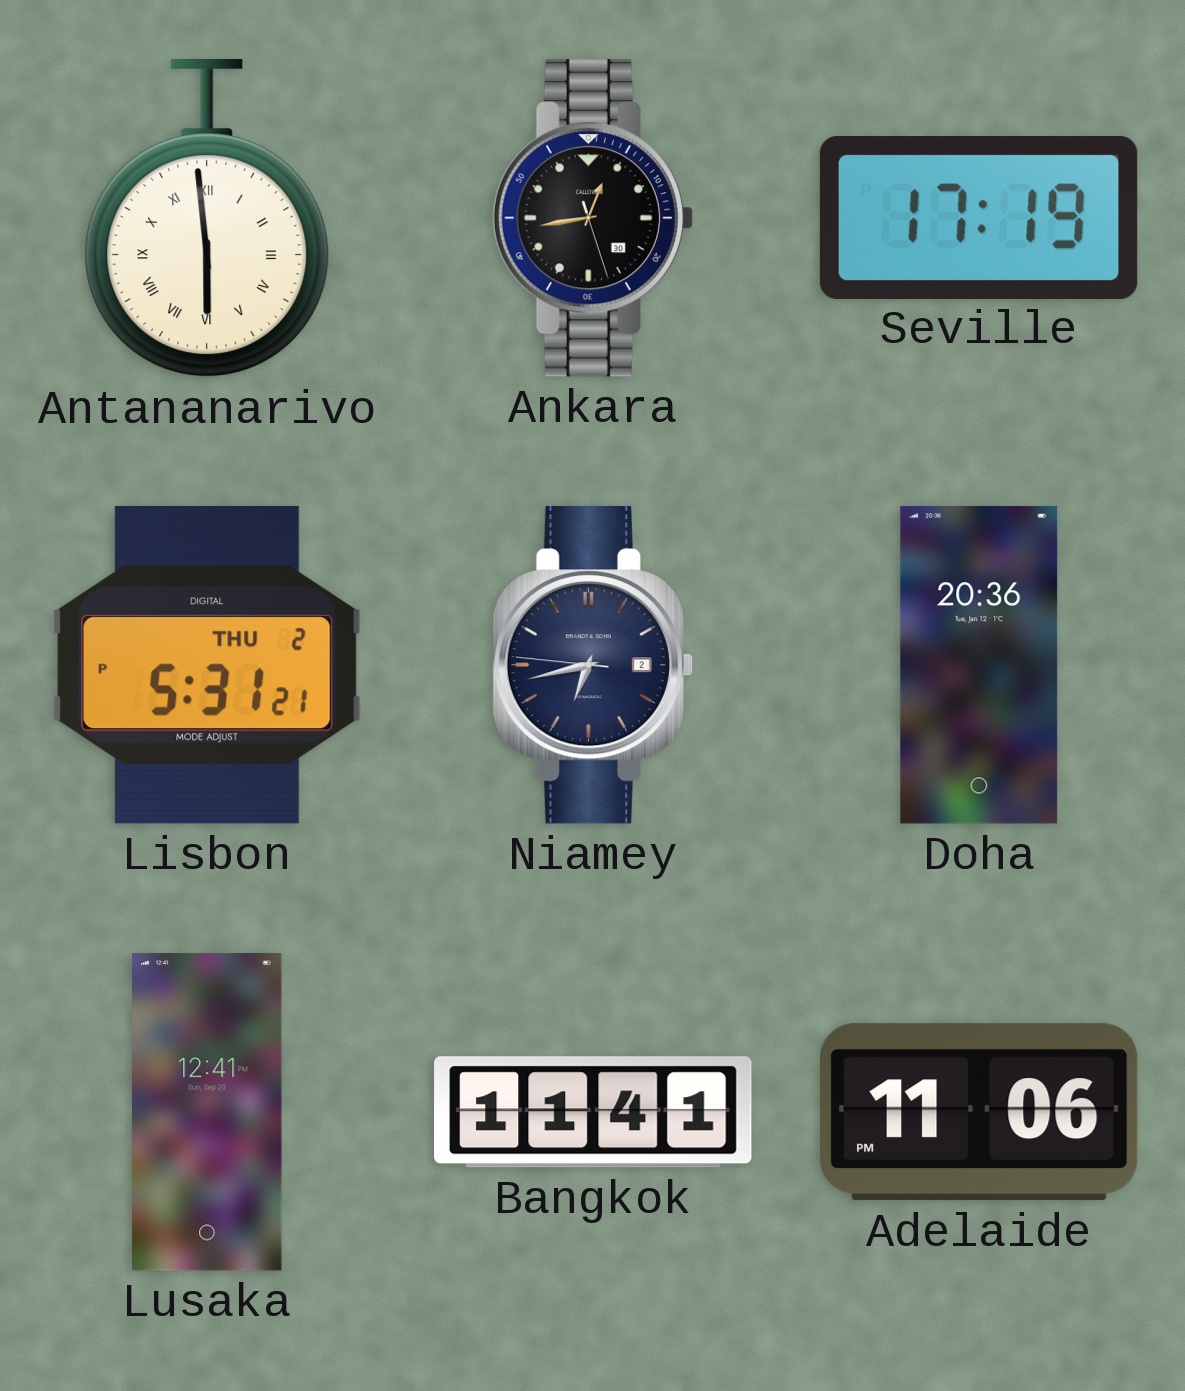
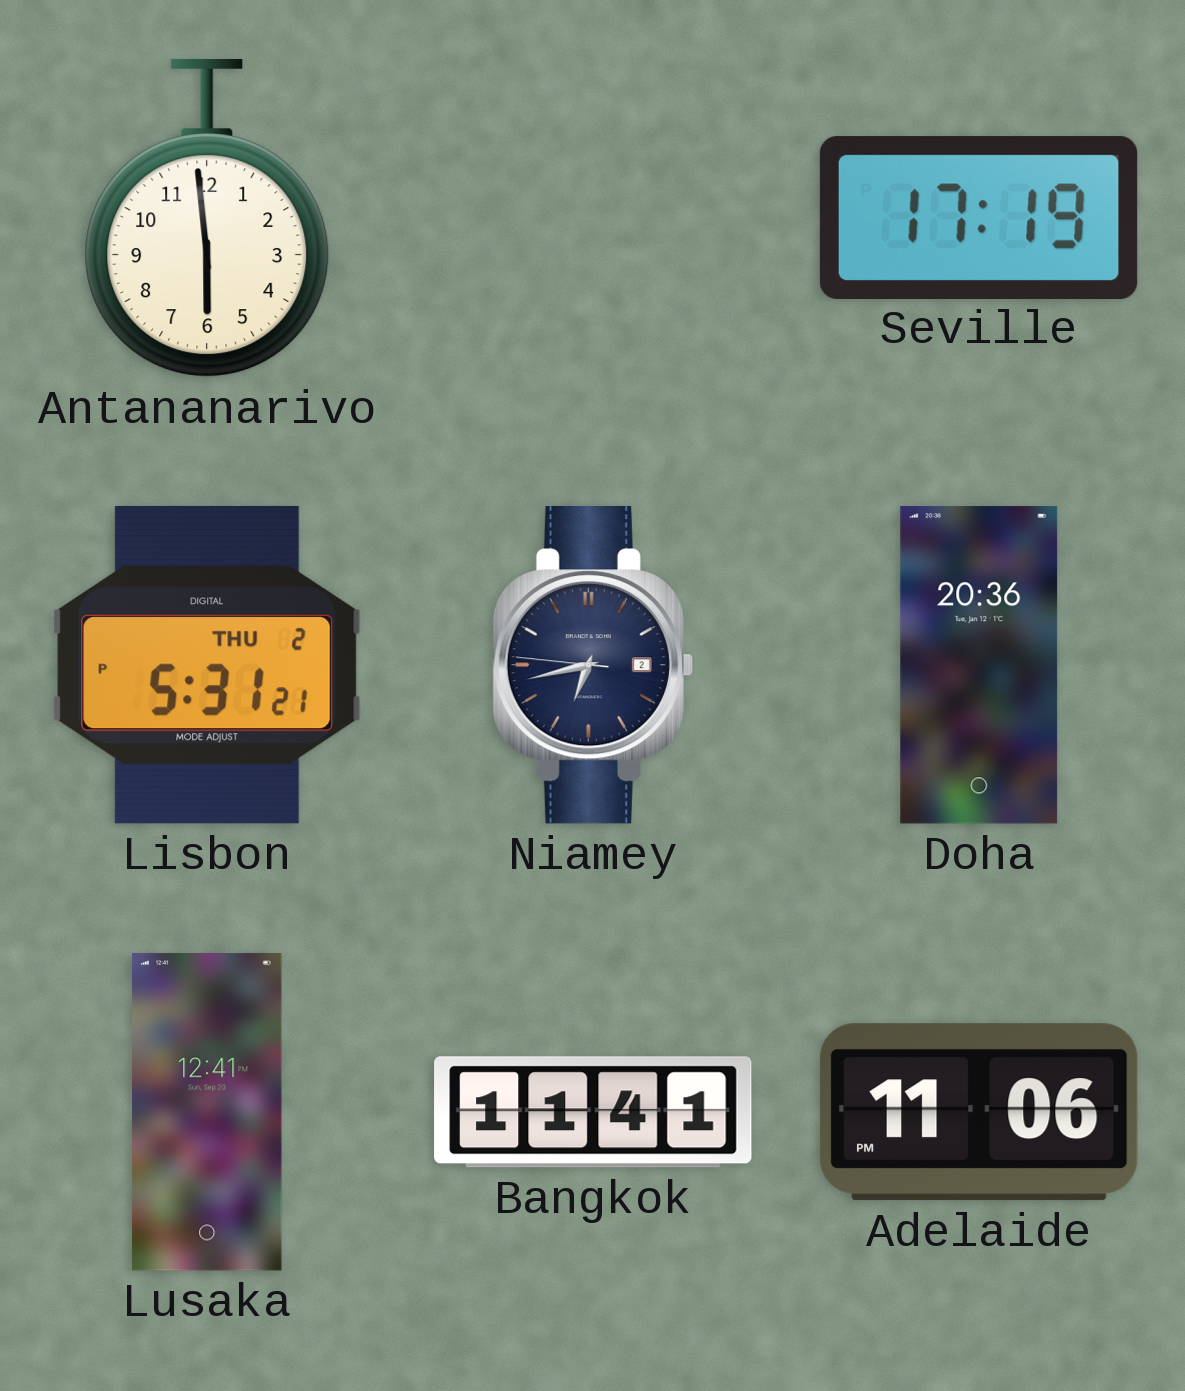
Antananarivo numerals: Roman -> Arabic
Ankara: 12:43 -> none
